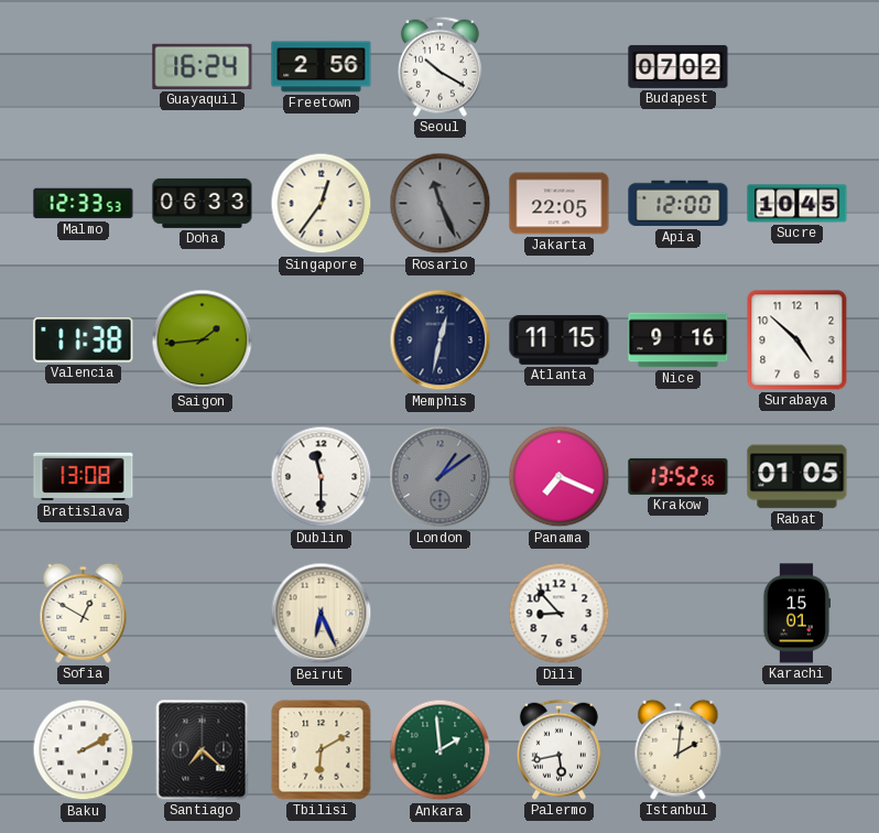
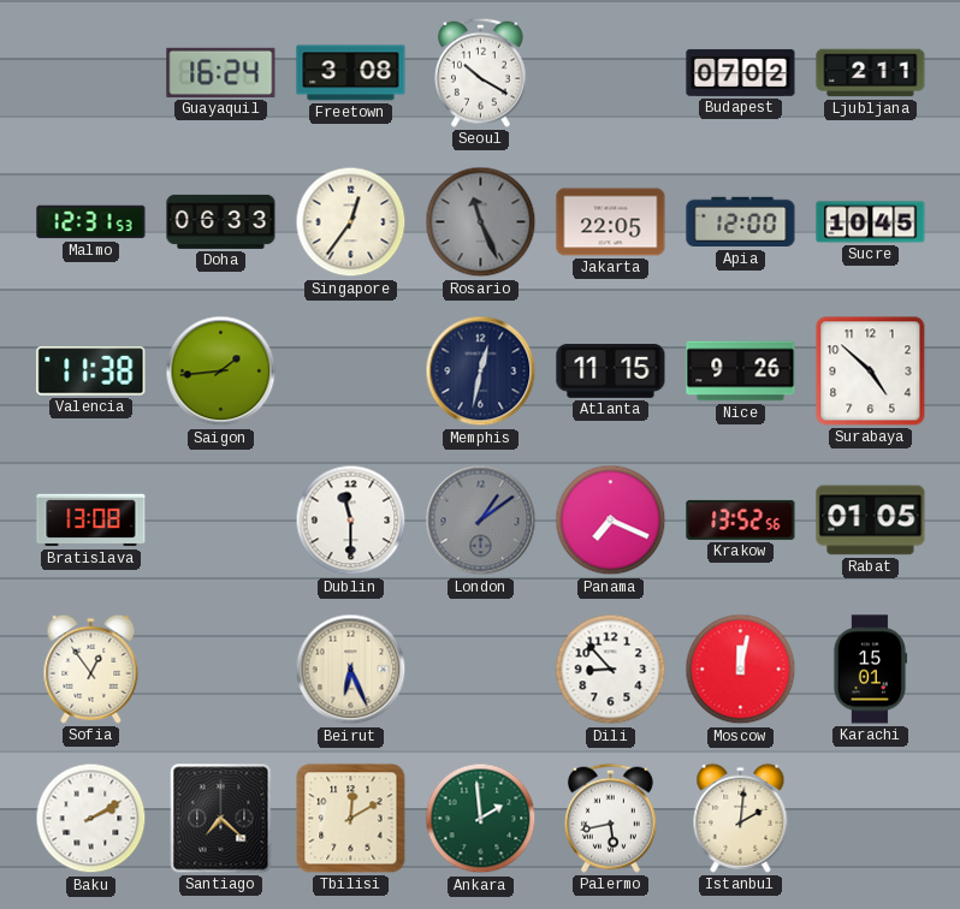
Freetown: 2:56 -> 3:08
Ljubljana: none -> 2:11
Malmo: 12:33 -> 12:31
Nice: 9:16 -> 9:26
Sofia: 12:50 -> 12:54
Moscow: none -> 12:02
Tbilisi: 6:10 -> 12:10
